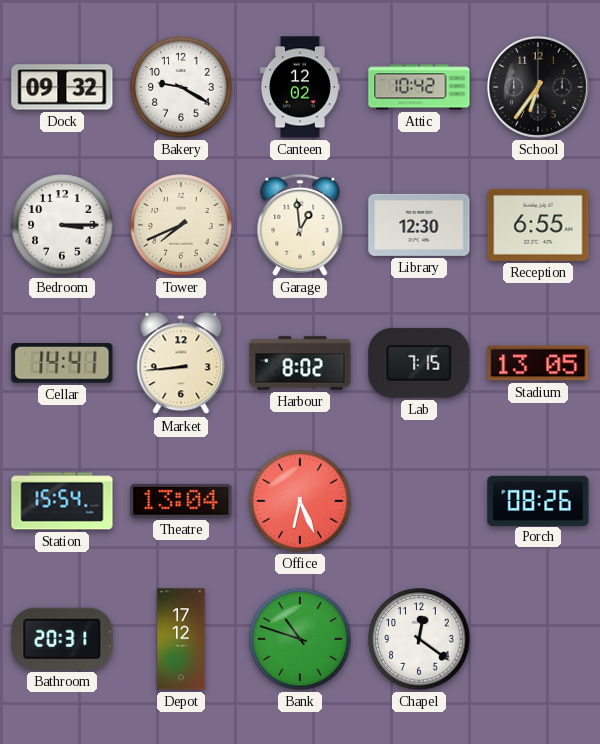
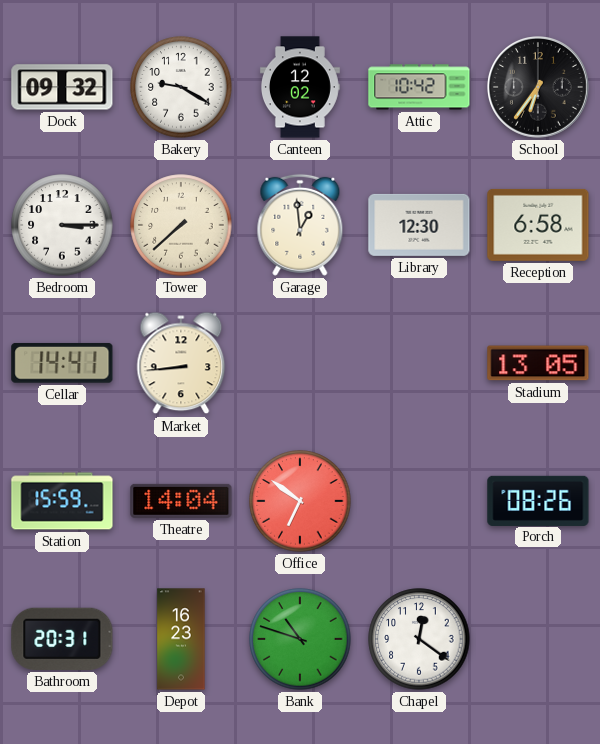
Tower: 7:41 -> 7:38
Reception: 6:55 -> 6:58
Harbour: 8:02 -> none
Lab: 7:15 -> none
Station: 15:54 -> 15:59
Theatre: 13:04 -> 14:04
Office: 6:26 -> 6:51
Depot: 17:12 -> 16:23
